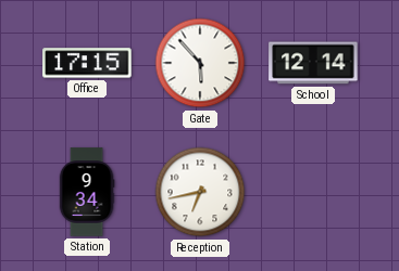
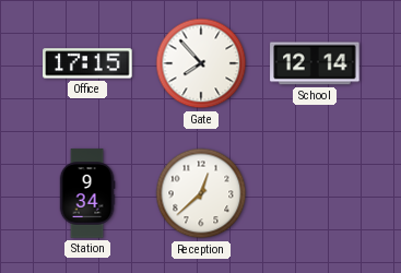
Gate: 5:53 -> 7:53
Reception: 6:43 -> 12:38
